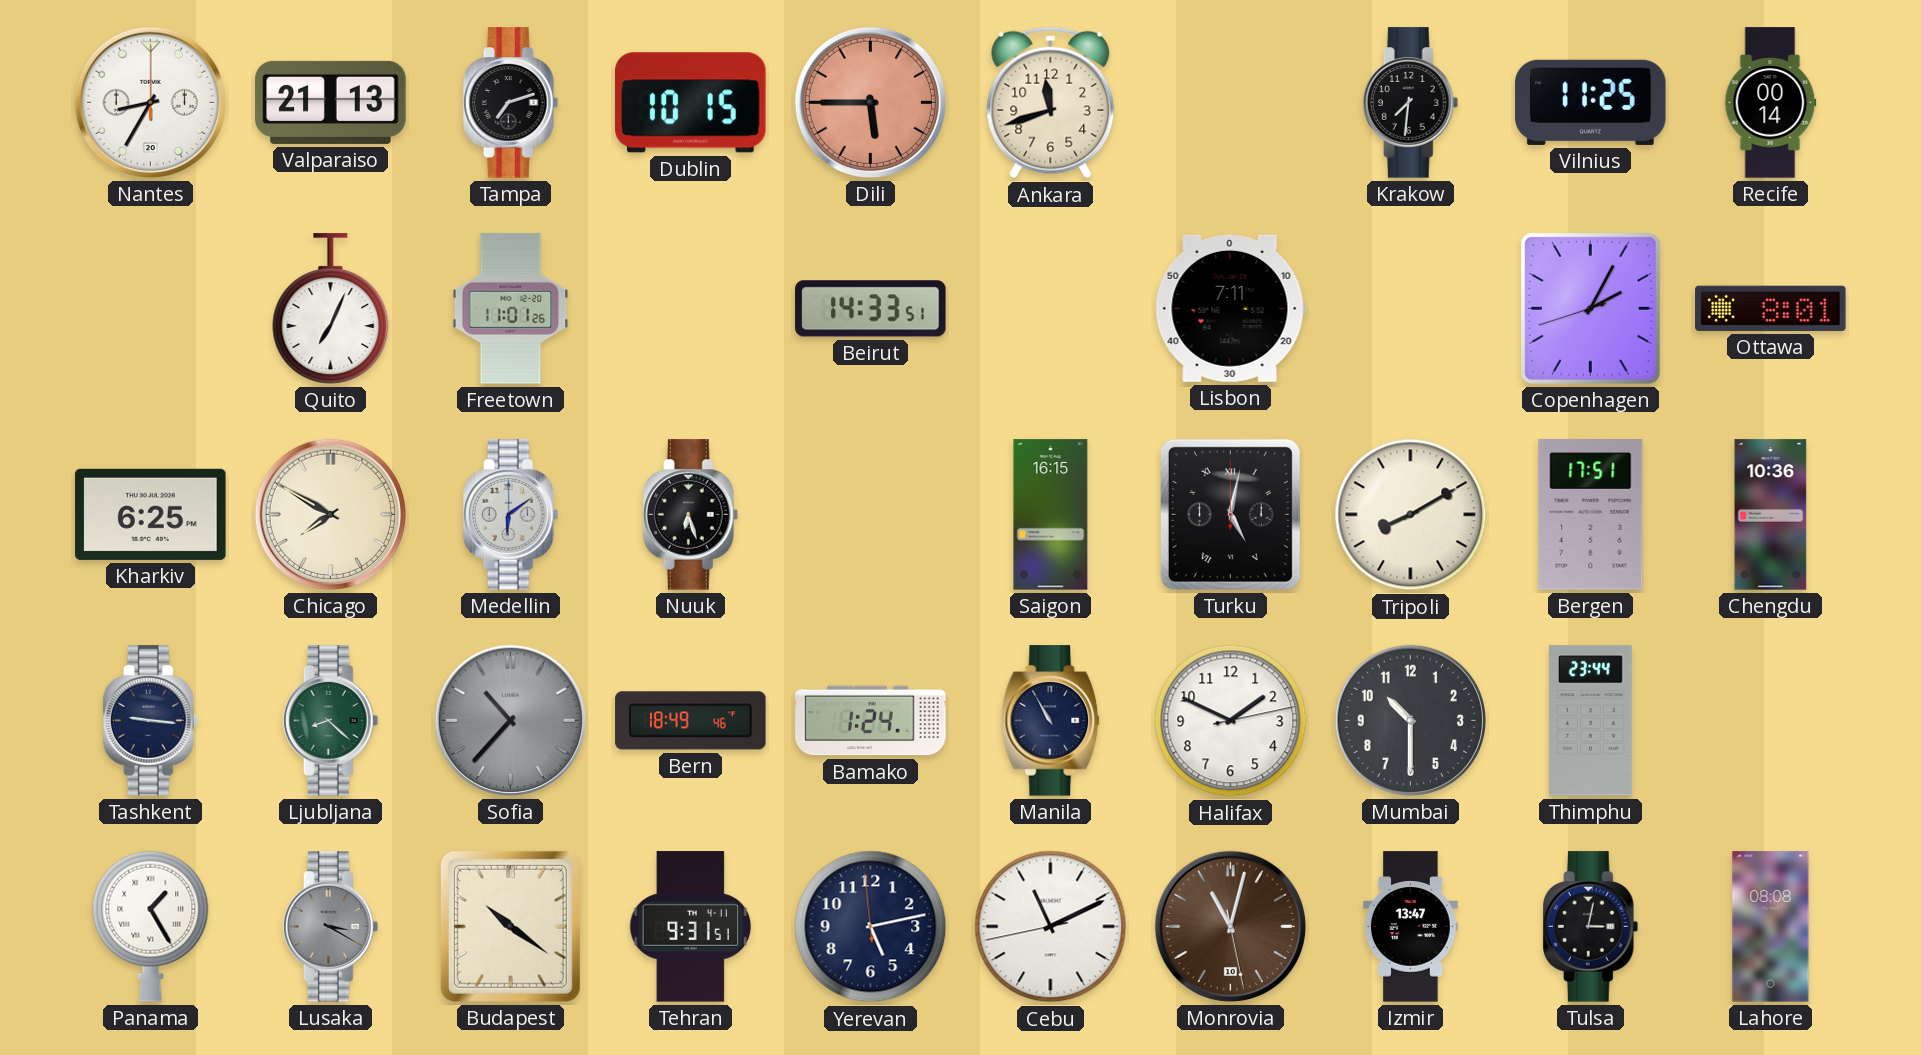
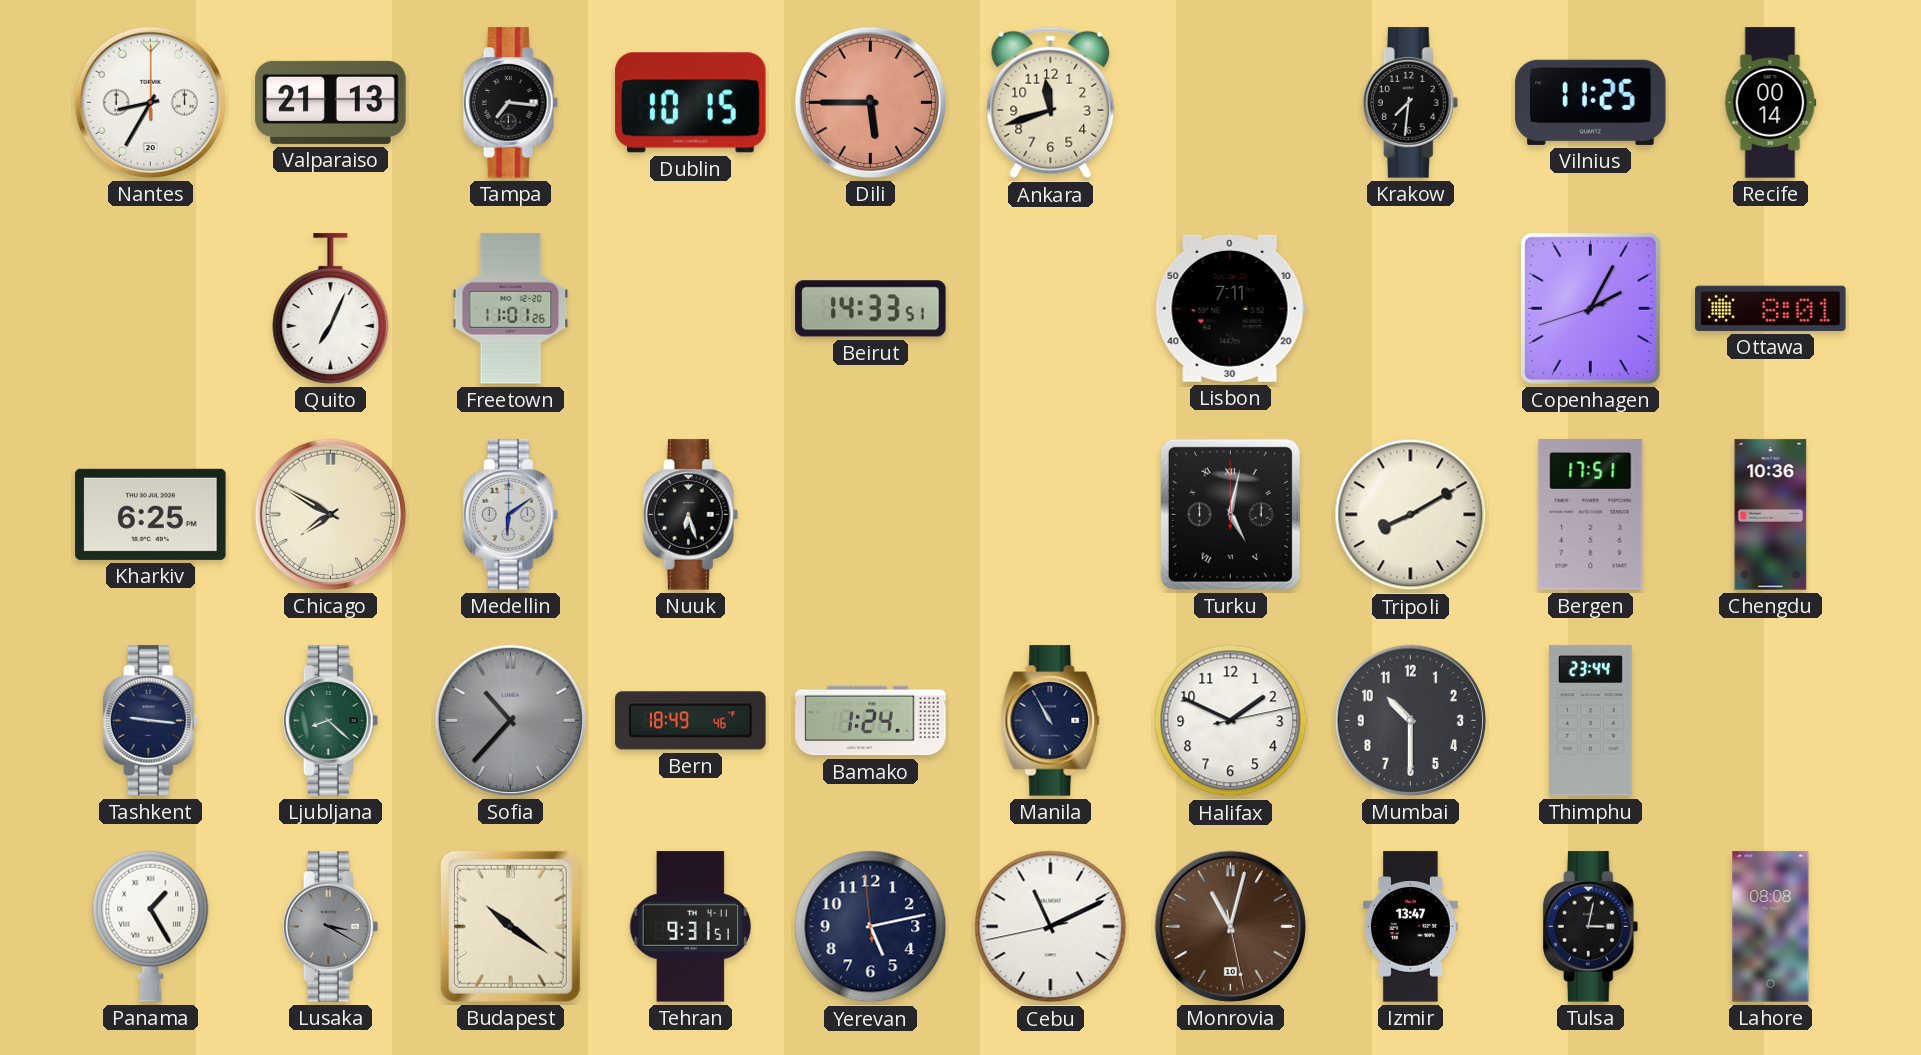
Tampa: 7:12 -> 7:16
Saigon: 16:15 -> none
